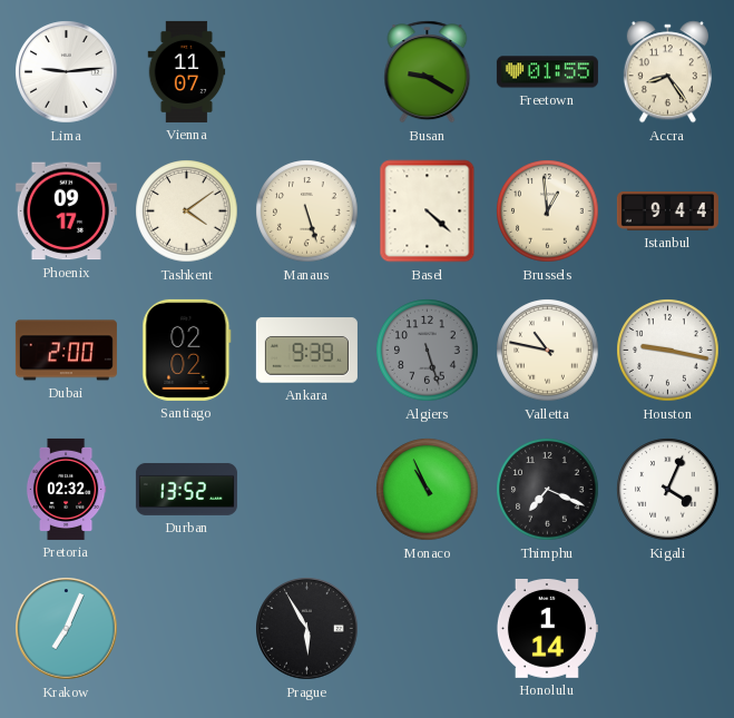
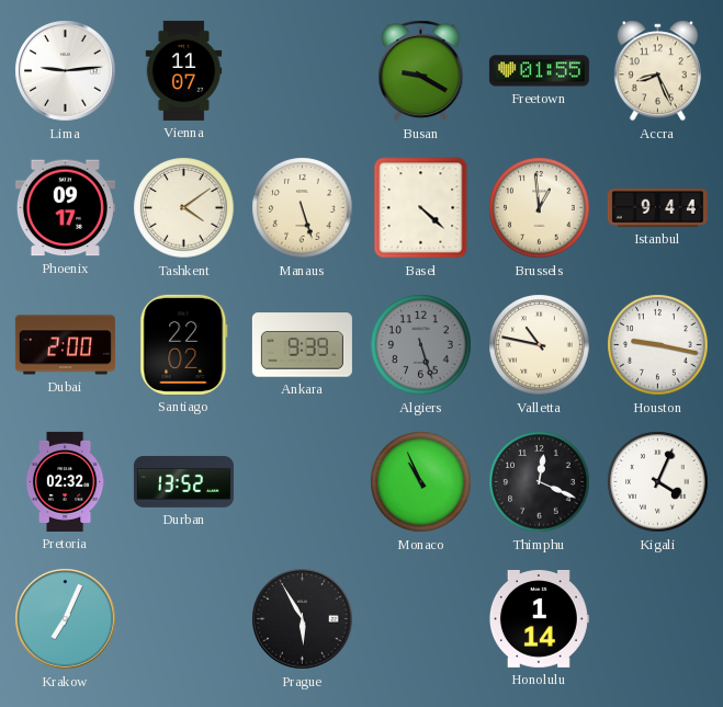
Accra: 8:24 -> 8:26
Santiago: 02:02 -> 22:02
Thimphu: 7:19 -> 12:19
